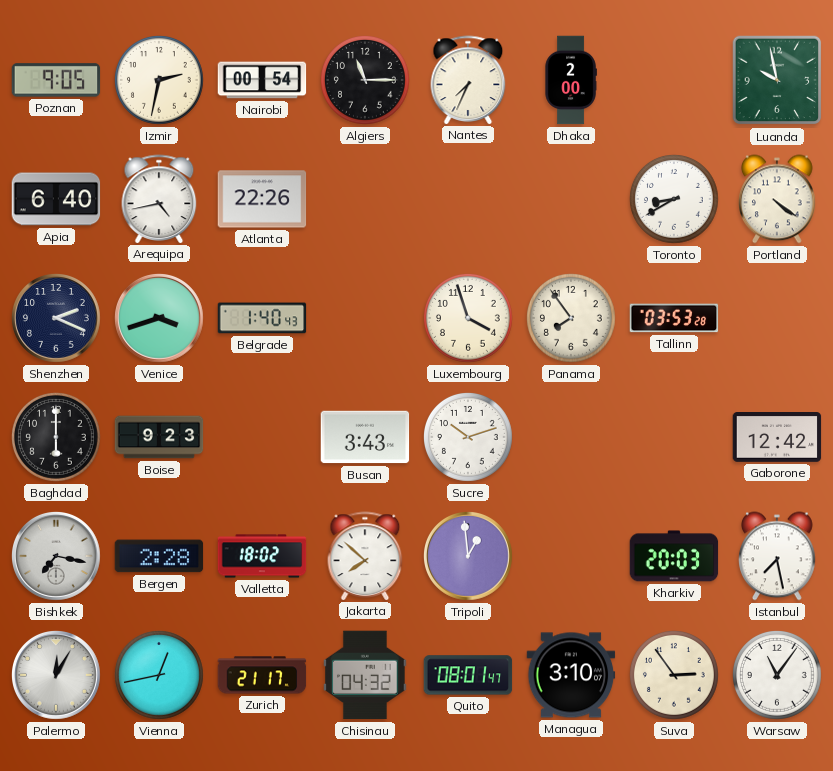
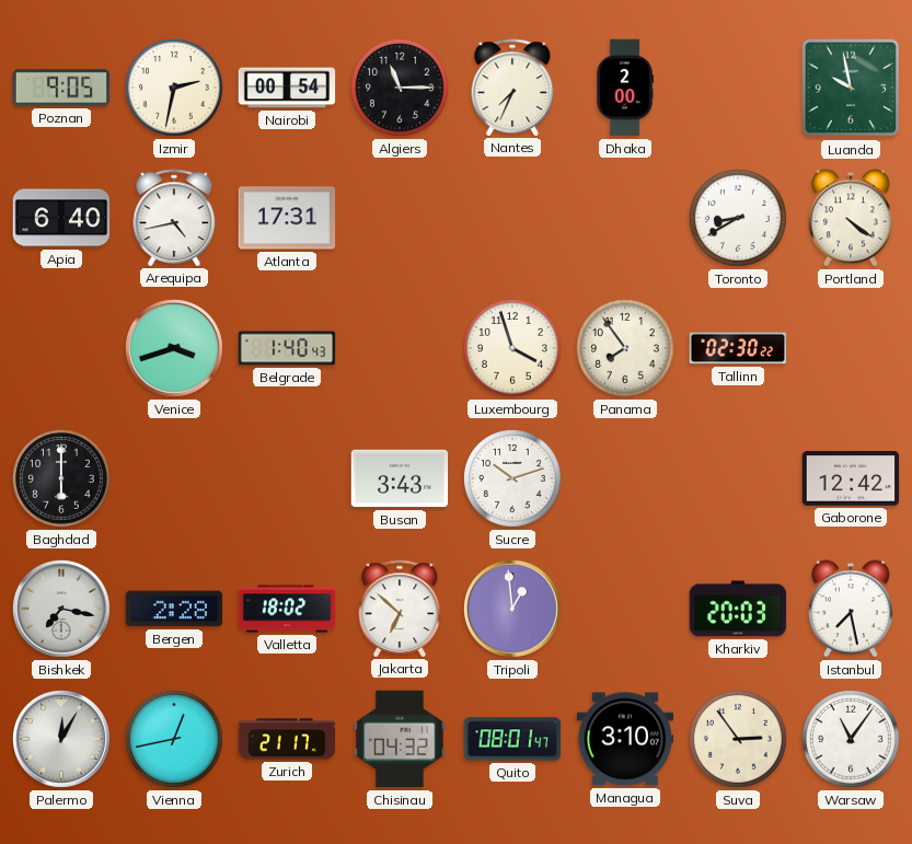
Atlanta: 22:26 -> 17:31
Shenzhen: 2:19 -> none
Tallinn: 03:53 -> 02:30
Boise: 9:23 -> none
Jakarta: 7:52 -> 6:52
